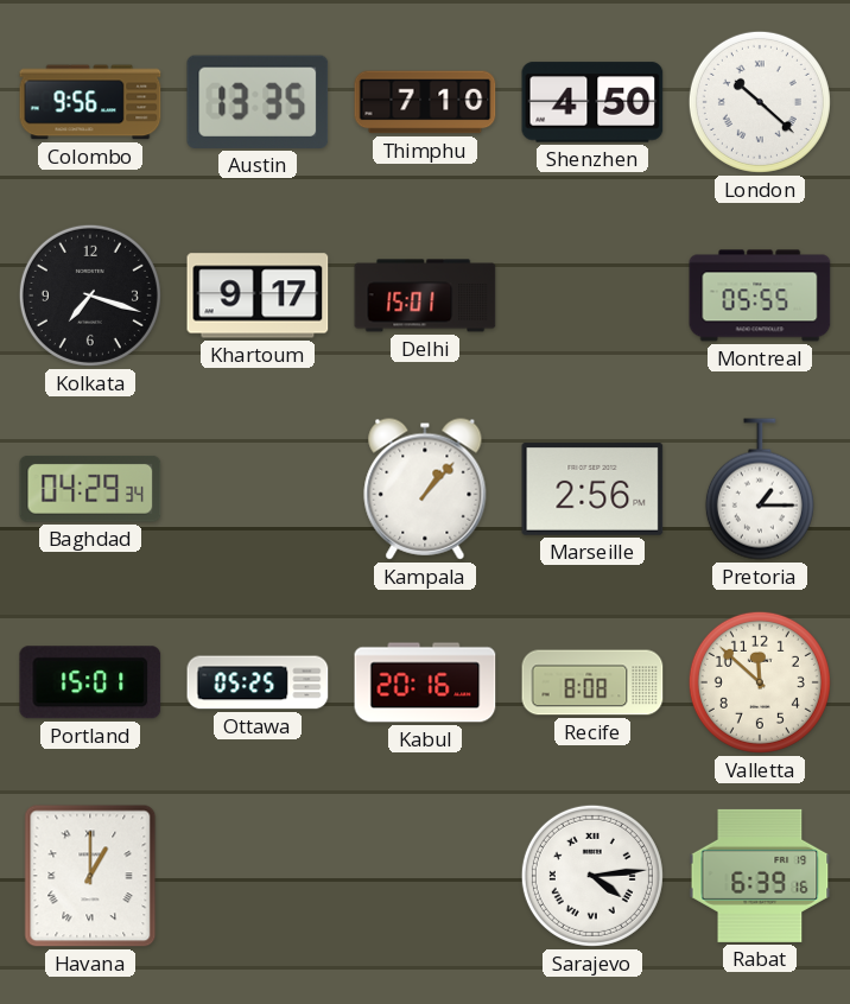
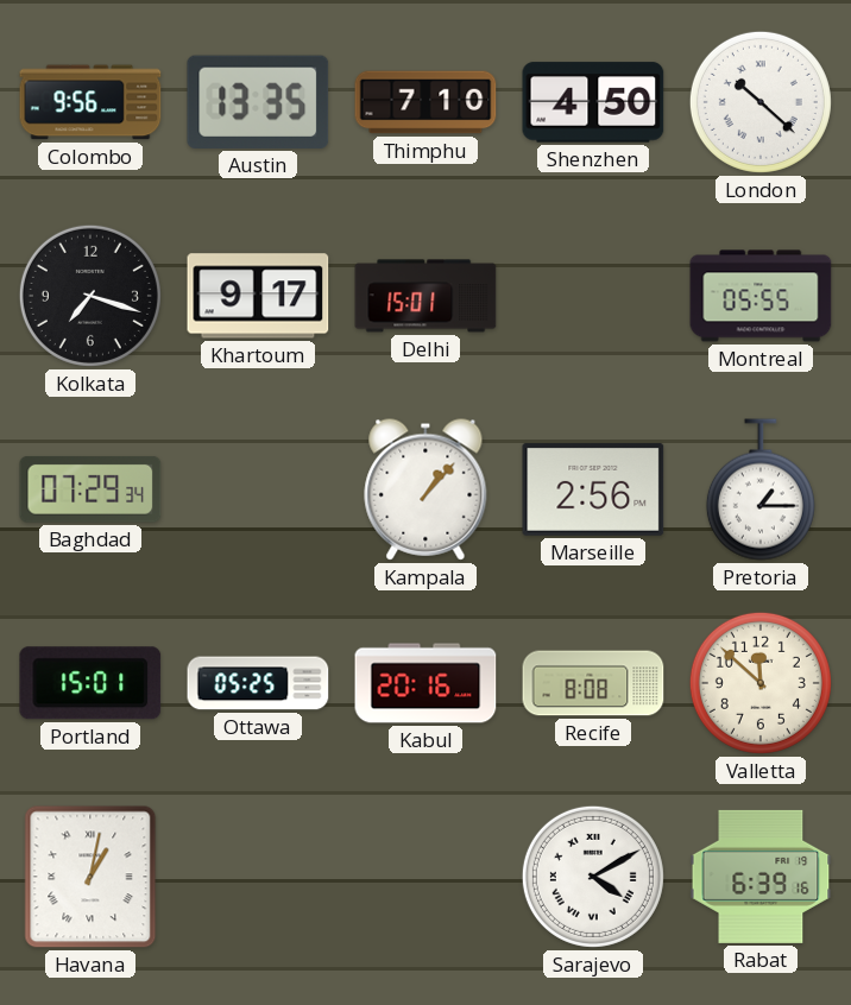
Baghdad: 04:29 -> 07:29
Havana: 1:00 -> 1:02
Sarajevo: 4:14 -> 4:10
